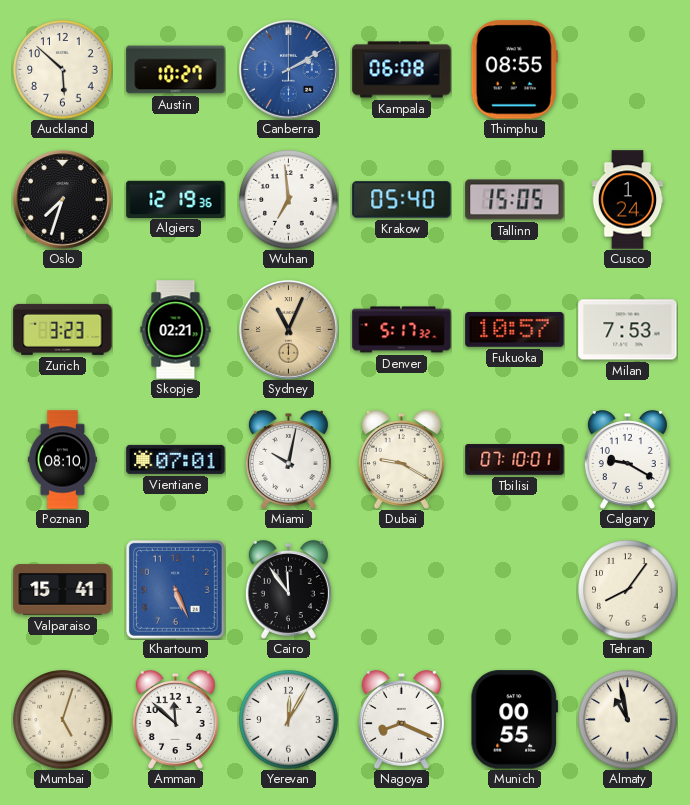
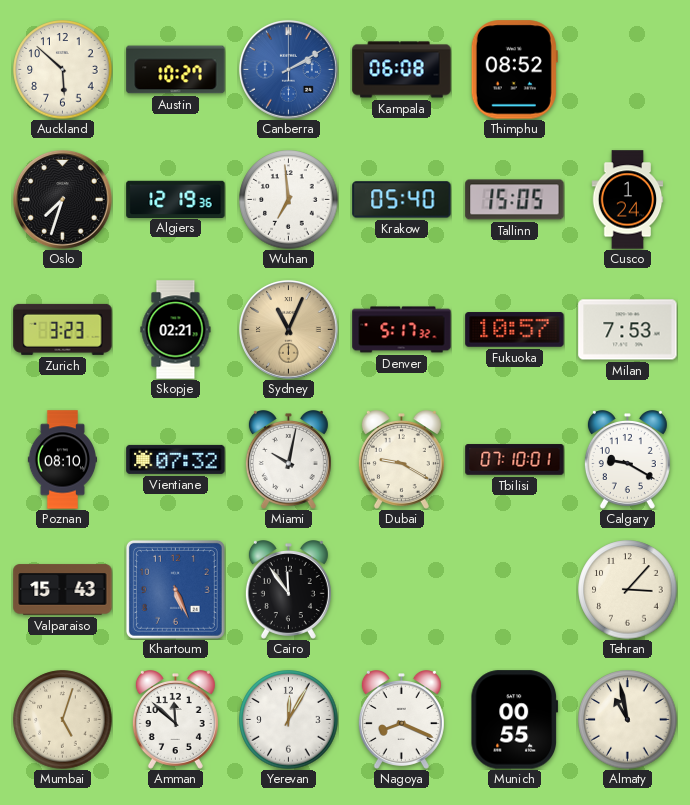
Thimphu: 08:55 -> 08:52
Vientiane: 07:01 -> 07:32
Valparaiso: 15:41 -> 15:43
Tehran: 8:06 -> 3:07
